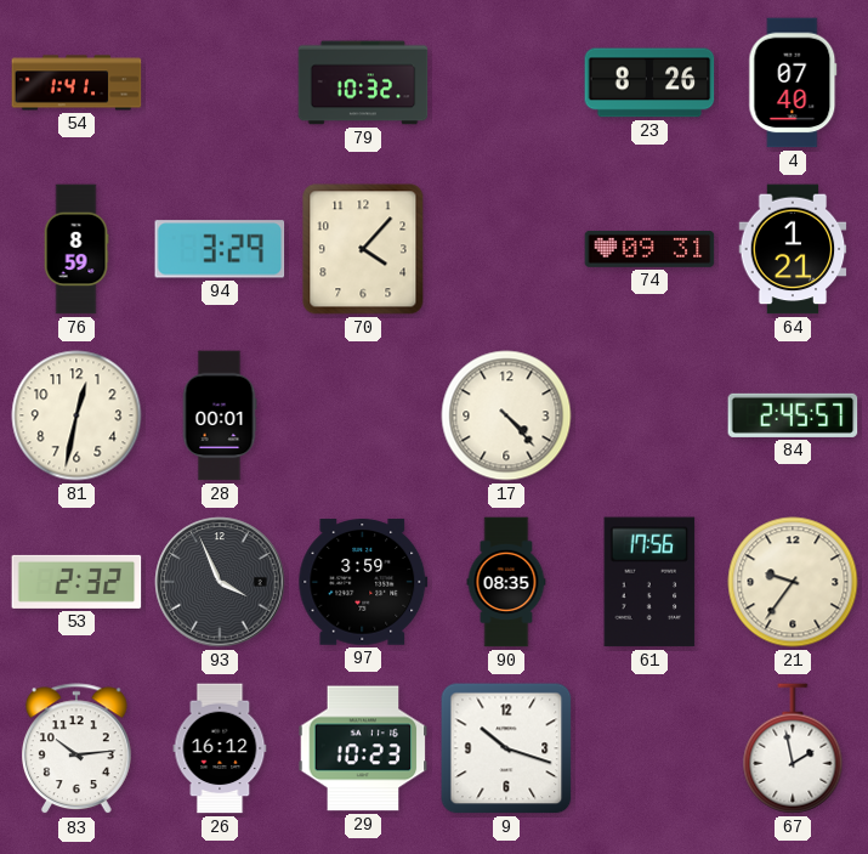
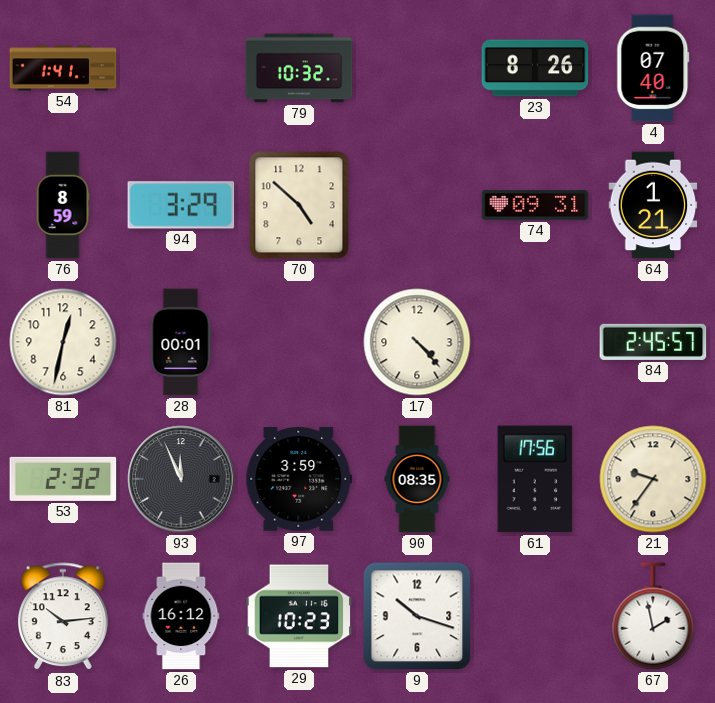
70: 4:07 -> 4:52
93: 3:56 -> 11:56
